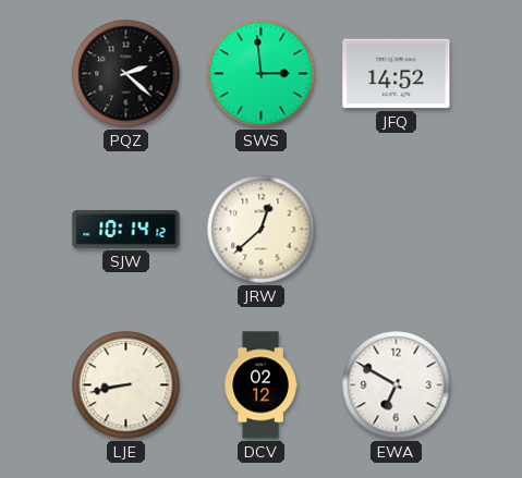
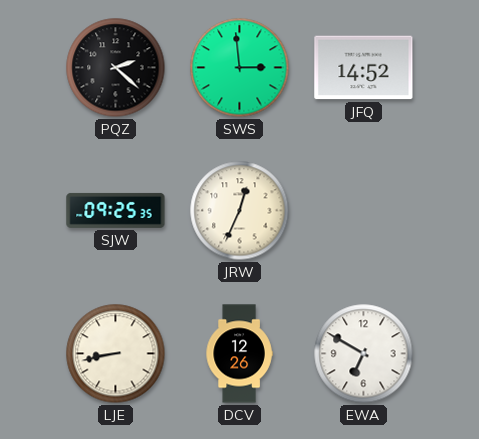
SJW: 10:14 -> 09:25
JRW: 12:38 -> 12:34
DCV: 02:12 -> 12:26
